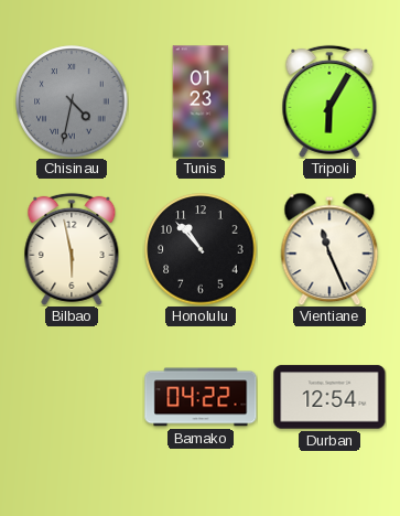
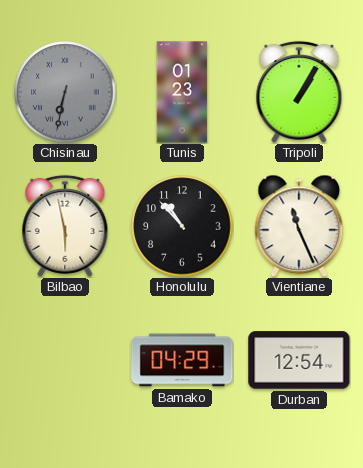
Chisinau: 4:32 -> 6:32
Tripoli: 6:05 -> 1:05
Bamako: 04:22 -> 04:29
